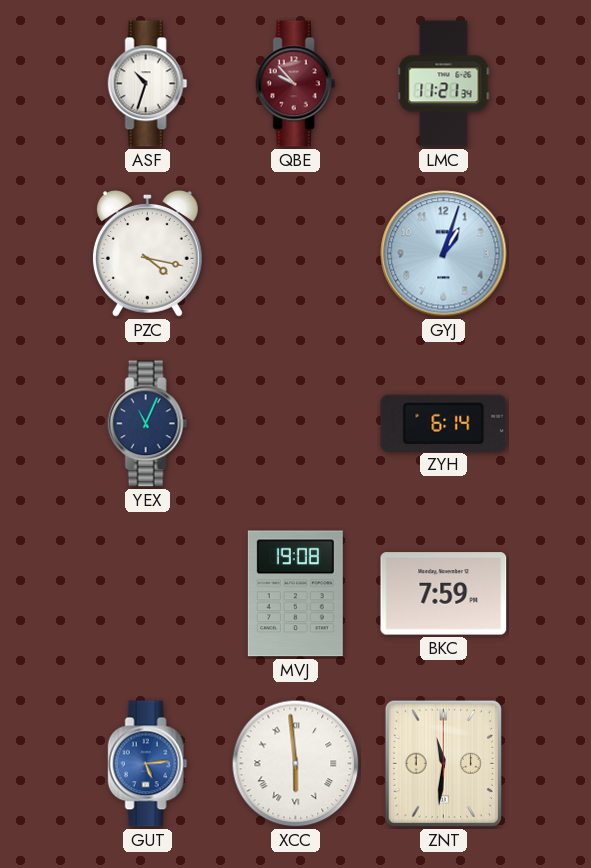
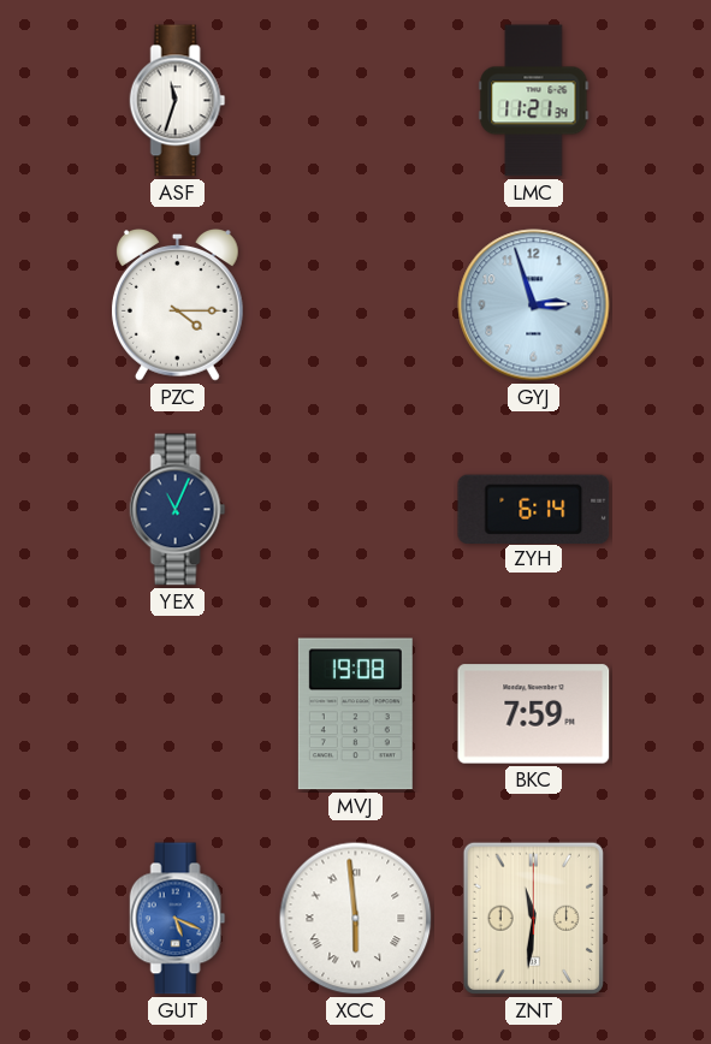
ASF: 10:33 -> 11:33
QBE: 9:53 -> none
PZC: 4:17 -> 4:15
GYJ: 1:03 -> 2:57
GUT: 5:14 -> 5:19
